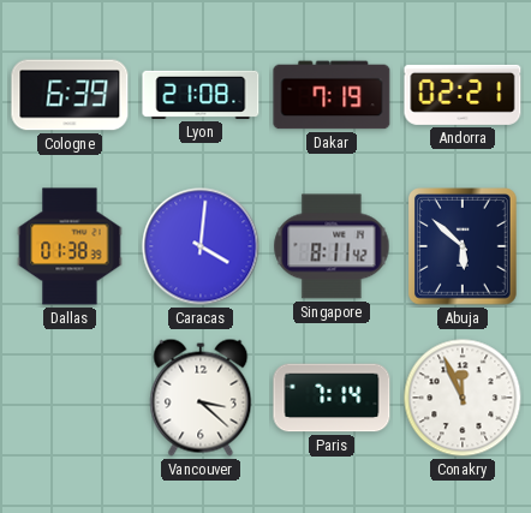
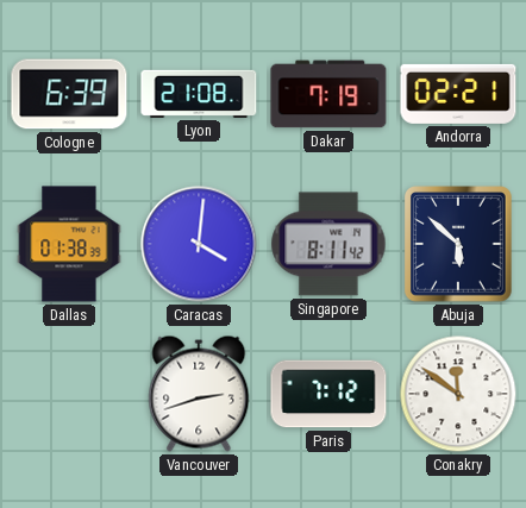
Vancouver: 3:22 -> 2:42
Paris: 7:14 -> 7:12
Conakry: 11:56 -> 11:51
